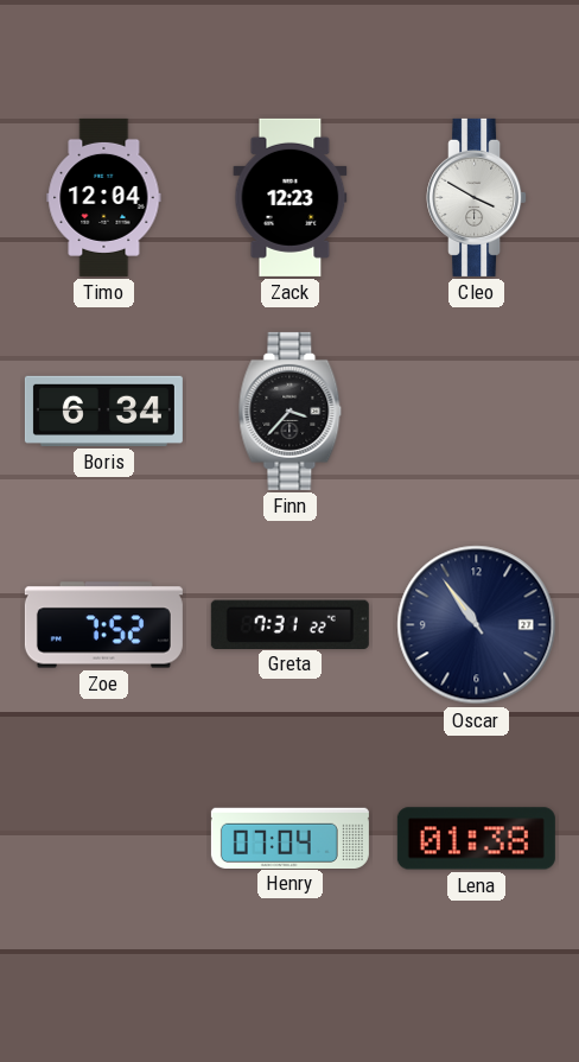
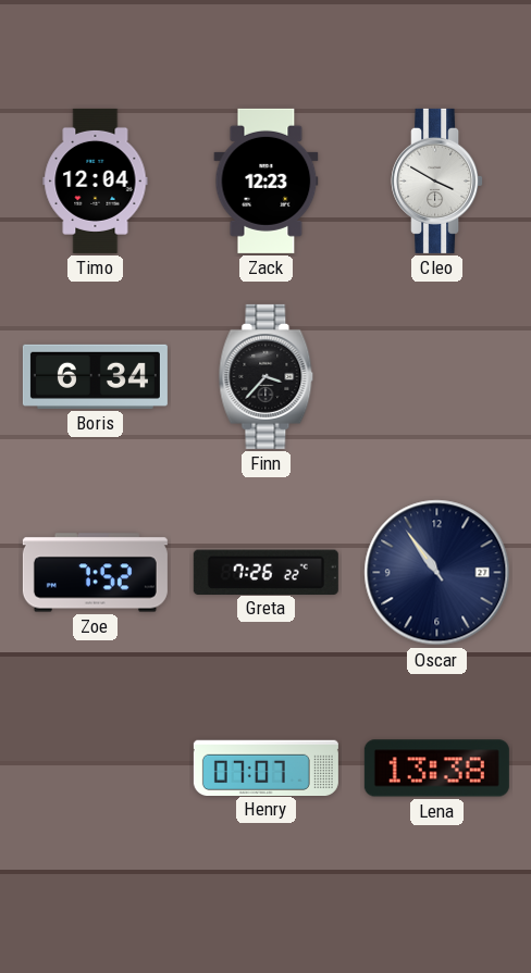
Greta: 7:31 -> 7:26
Henry: 07:04 -> 07:07
Lena: 01:38 -> 13:38
